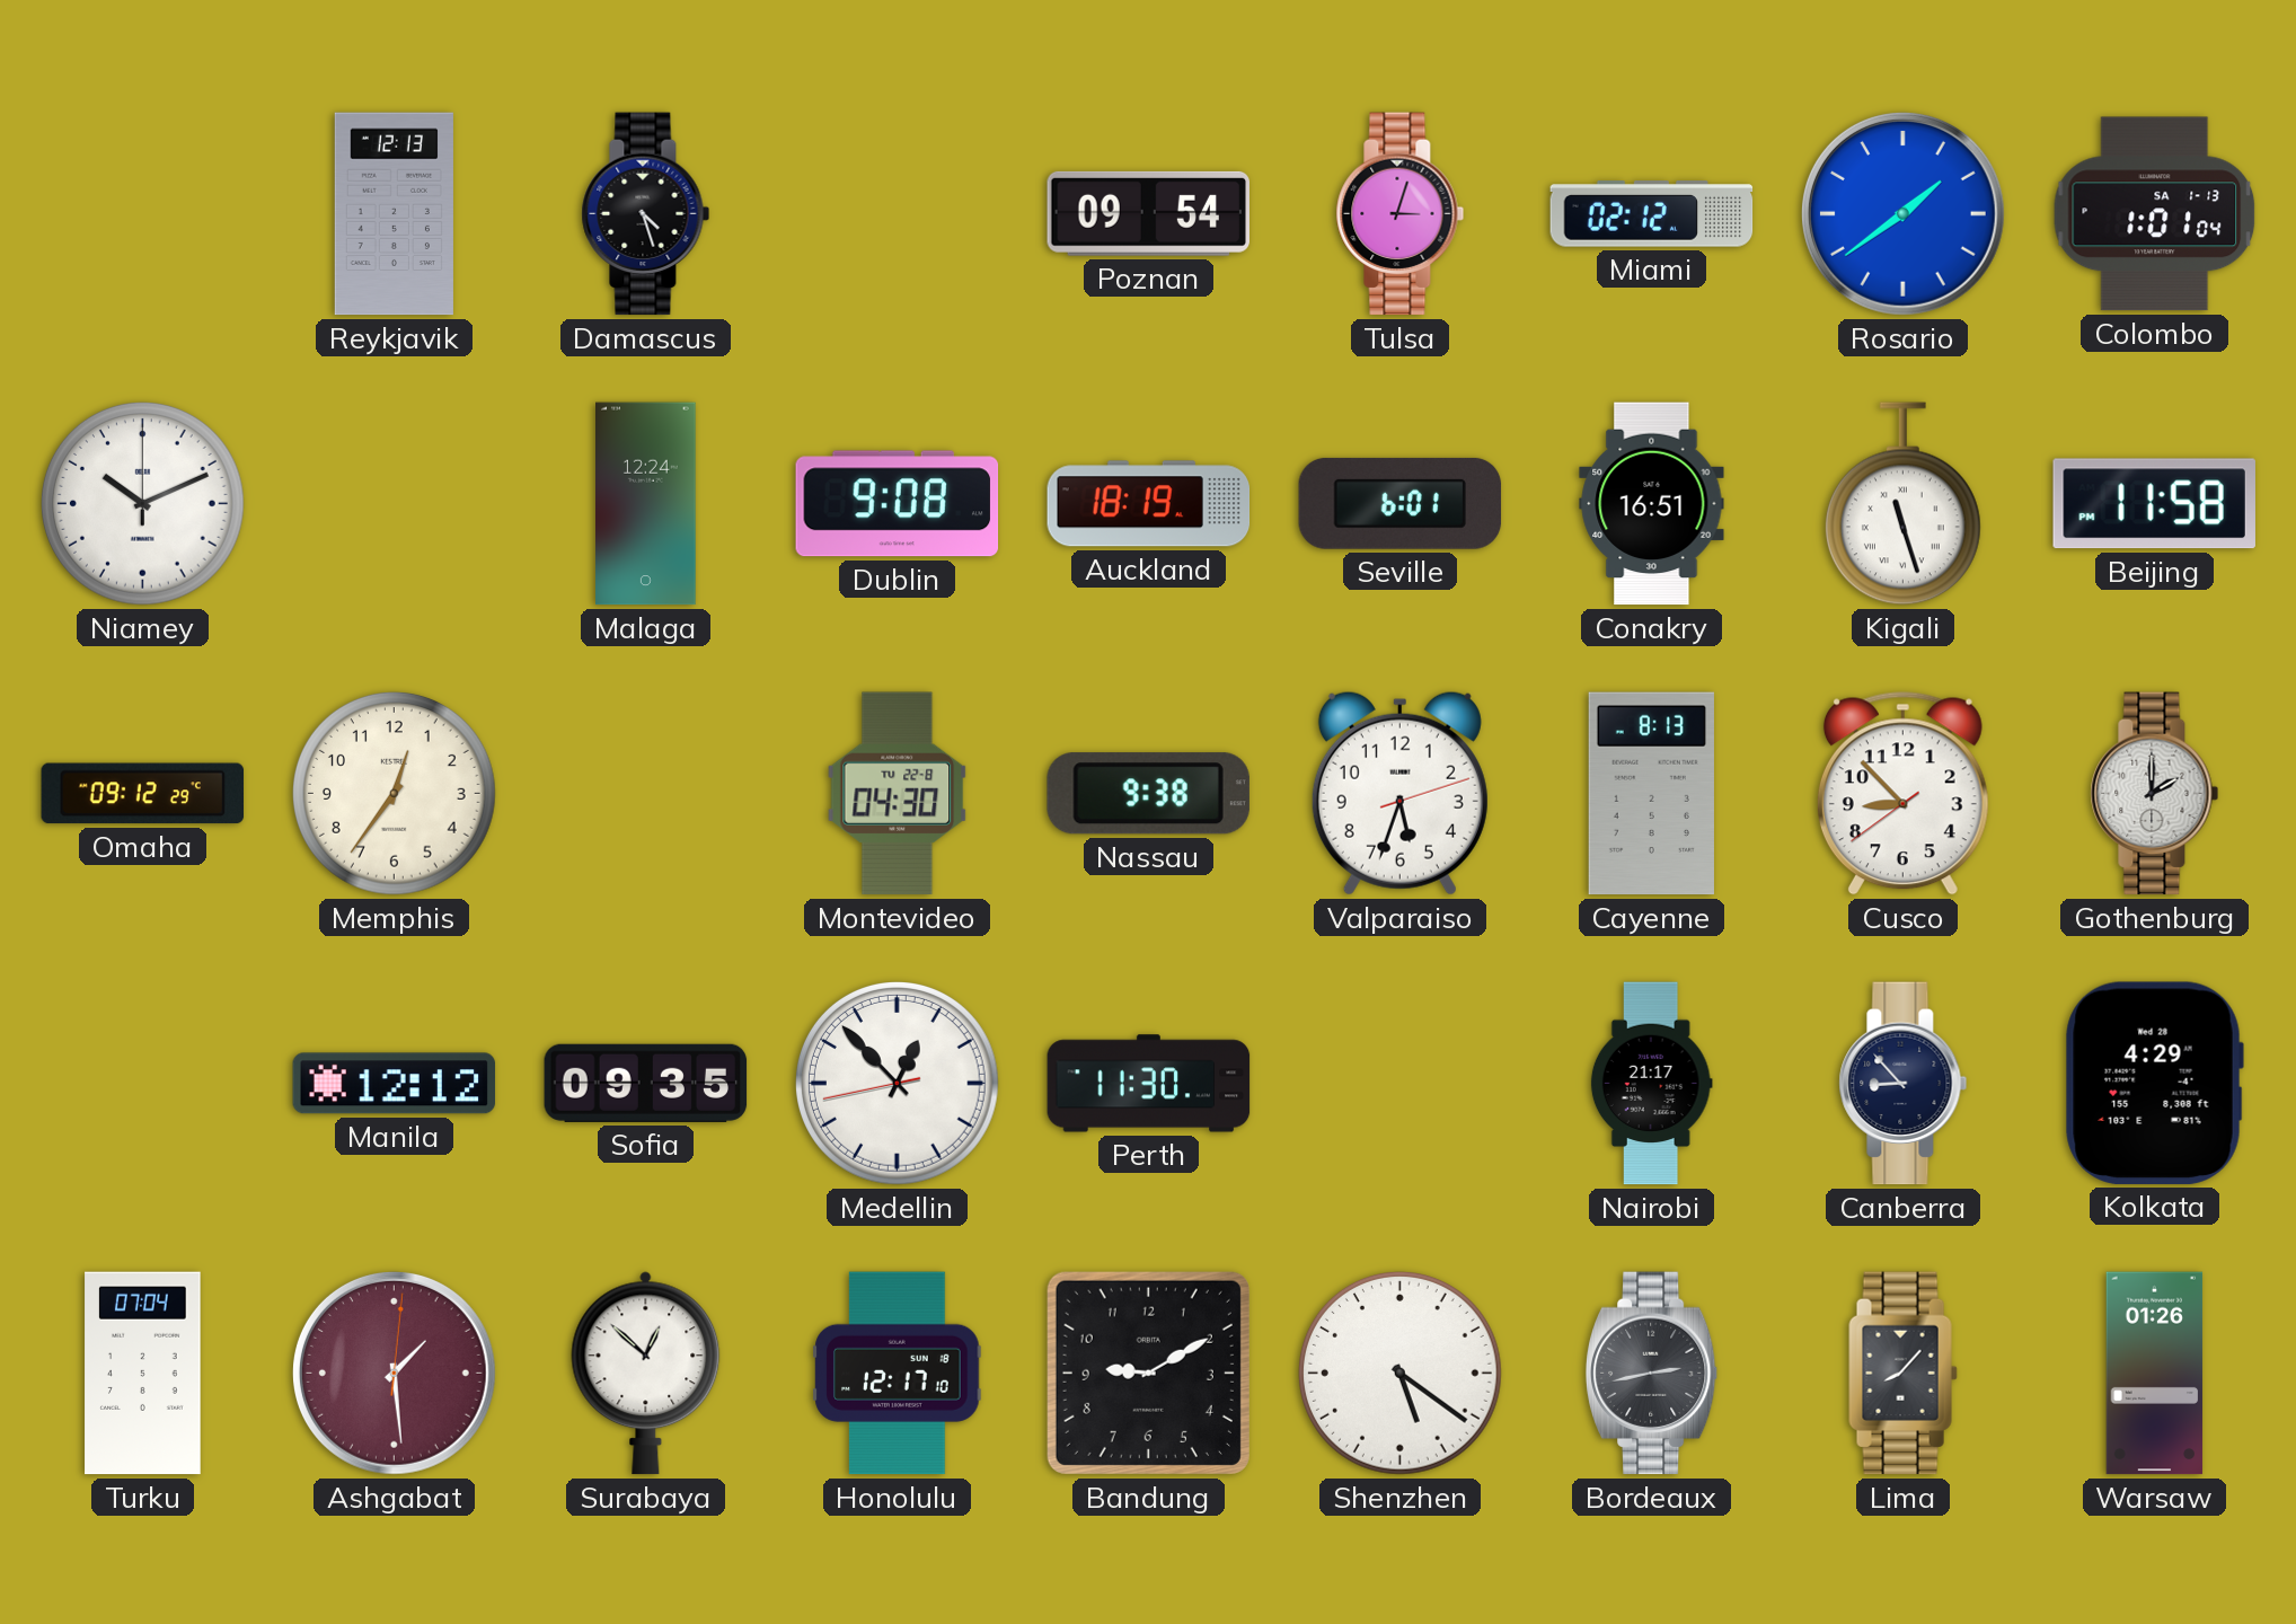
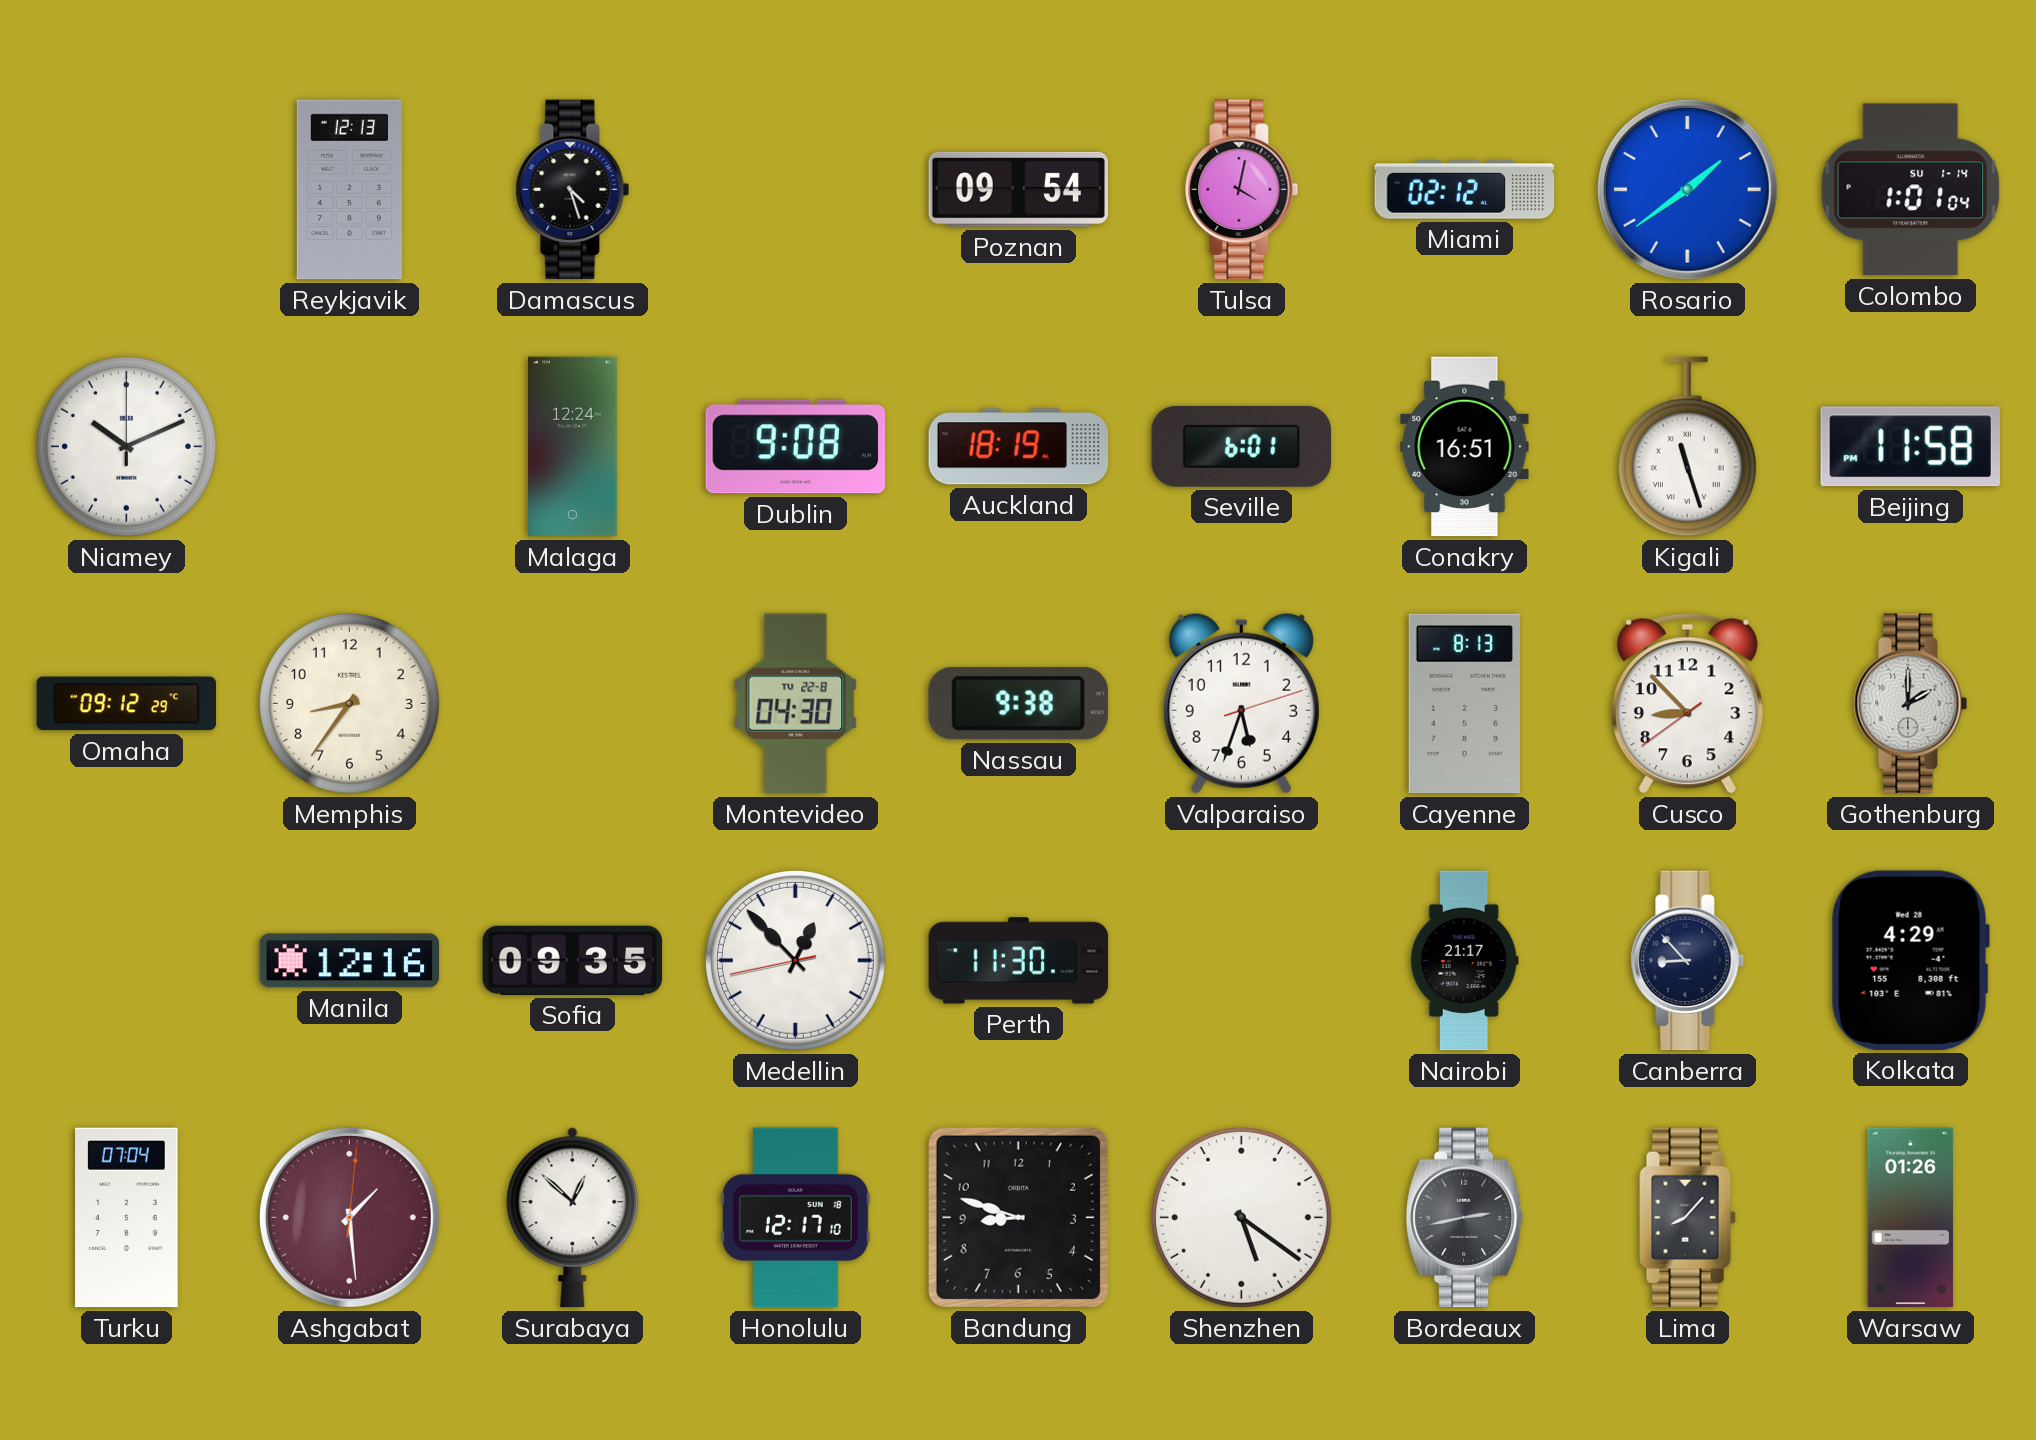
Tulsa: 3:03 -> 4:02
Colombo date: SA 1-13 -> SU 1-14
Memphis: 12:36 -> 8:36
Manila: 12:12 -> 12:16
Bandung: 9:10 -> 8:48
